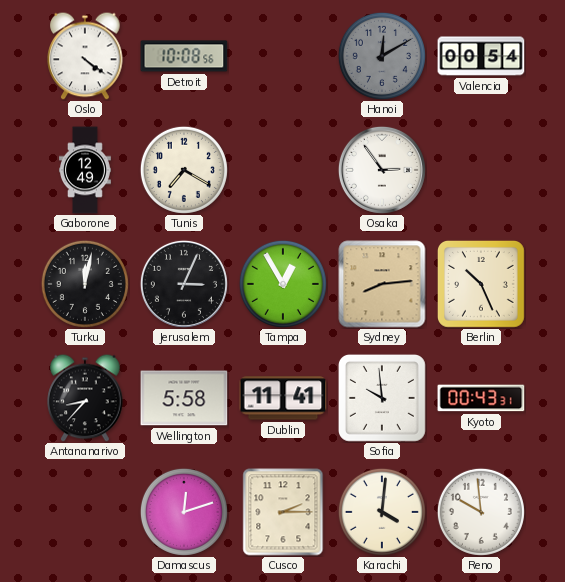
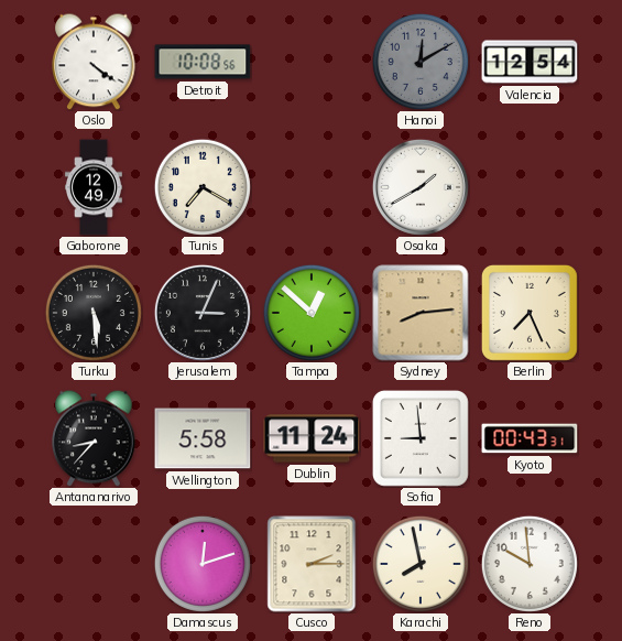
Valencia: 00:54 -> 12:54
Osaka: 2:54 -> 1:40
Turku: 12:02 -> 5:29
Tampa: 12:55 -> 12:52
Berlin: 10:26 -> 7:26
Dublin: 11:41 -> 11:24
Sofia: 9:59 -> 8:59
Karachi: 4:01 -> 7:58
